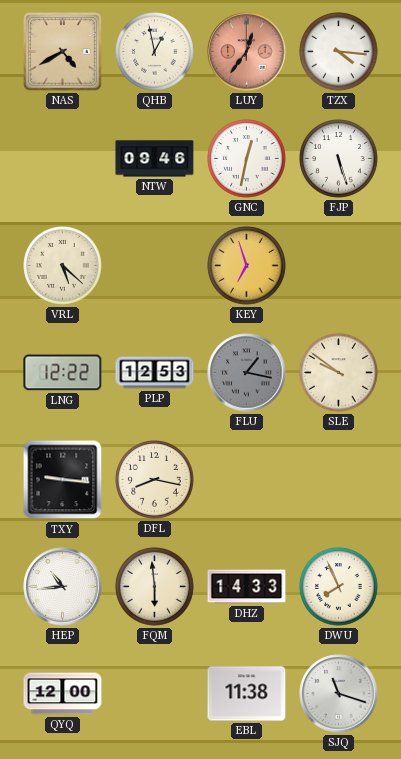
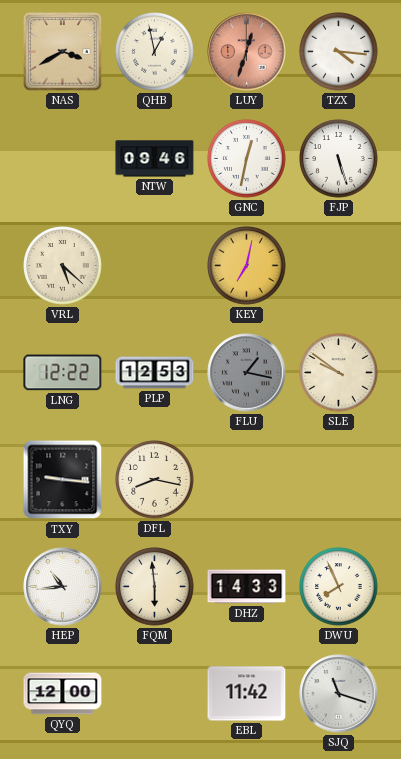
NAS: 4:40 -> 3:40
LUY: 12:36 -> 12:33
KEY: 6:57 -> 7:02
EBL: 11:38 -> 11:42
